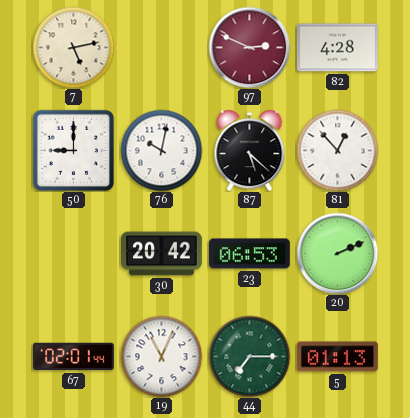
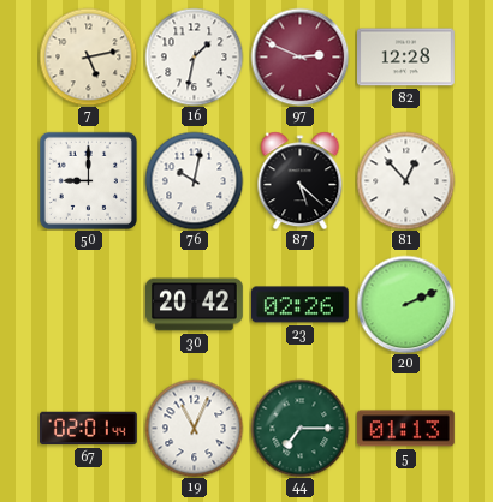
16: none -> 1:32
82: 4:28 -> 12:28
23: 06:53 -> 02:26
